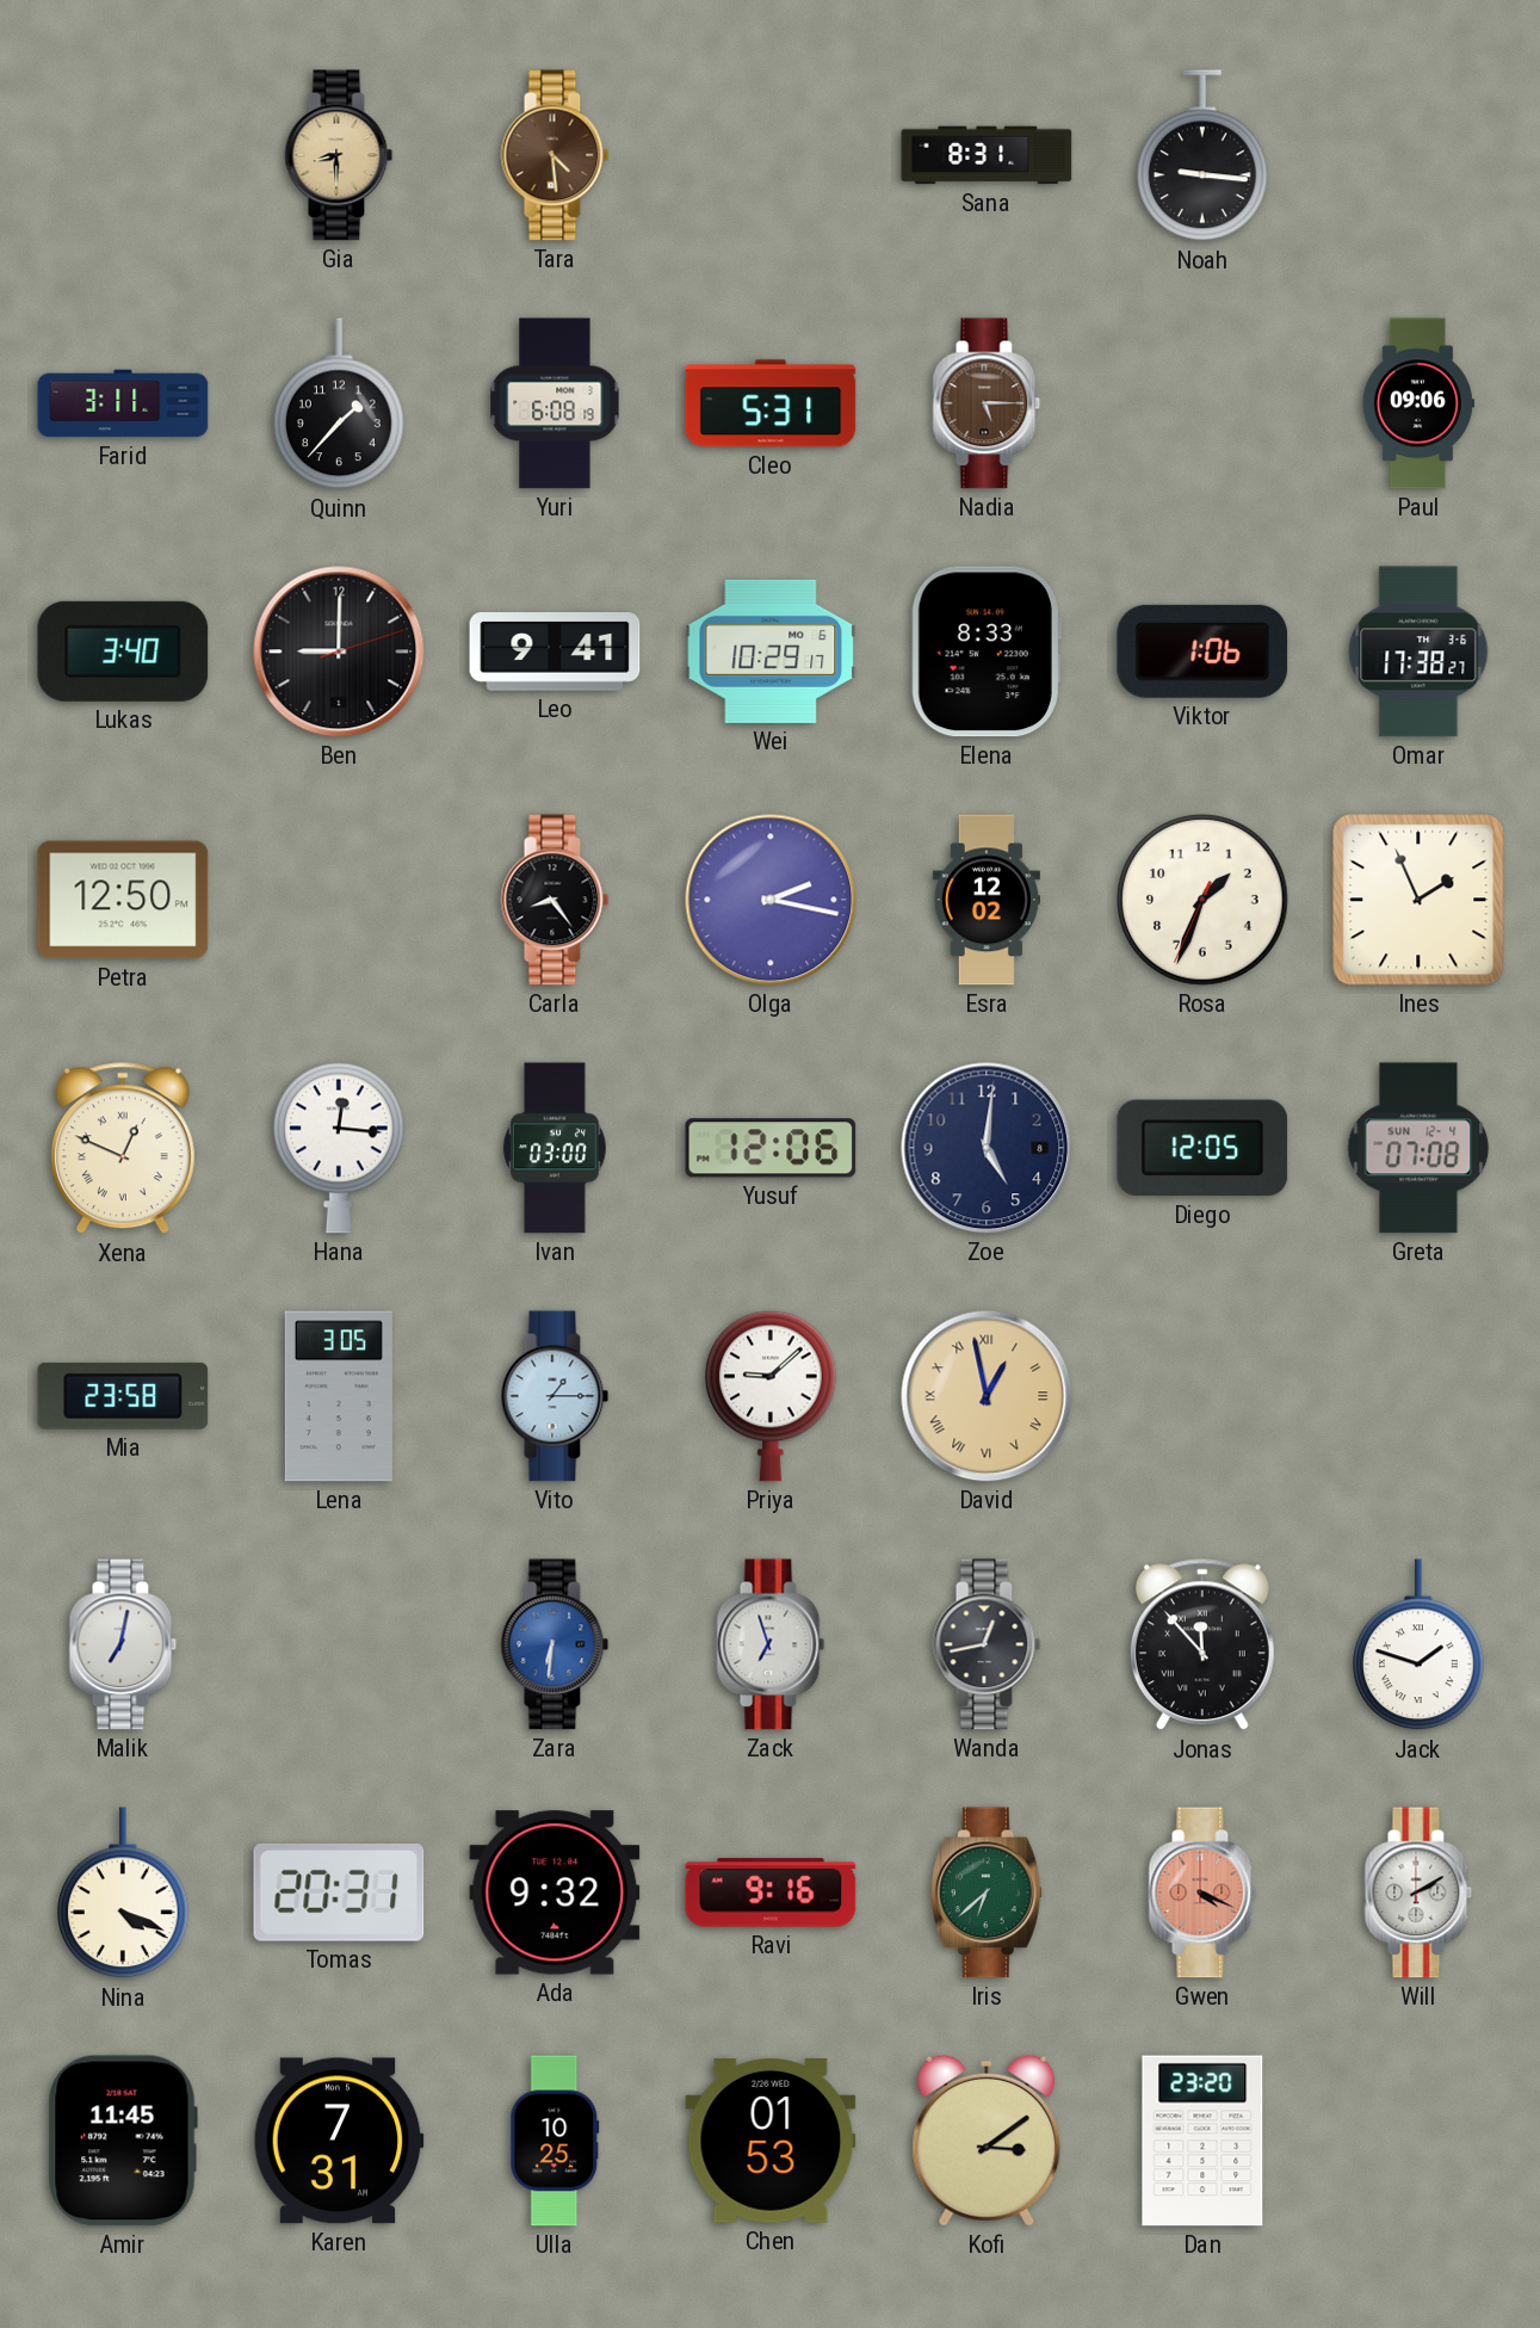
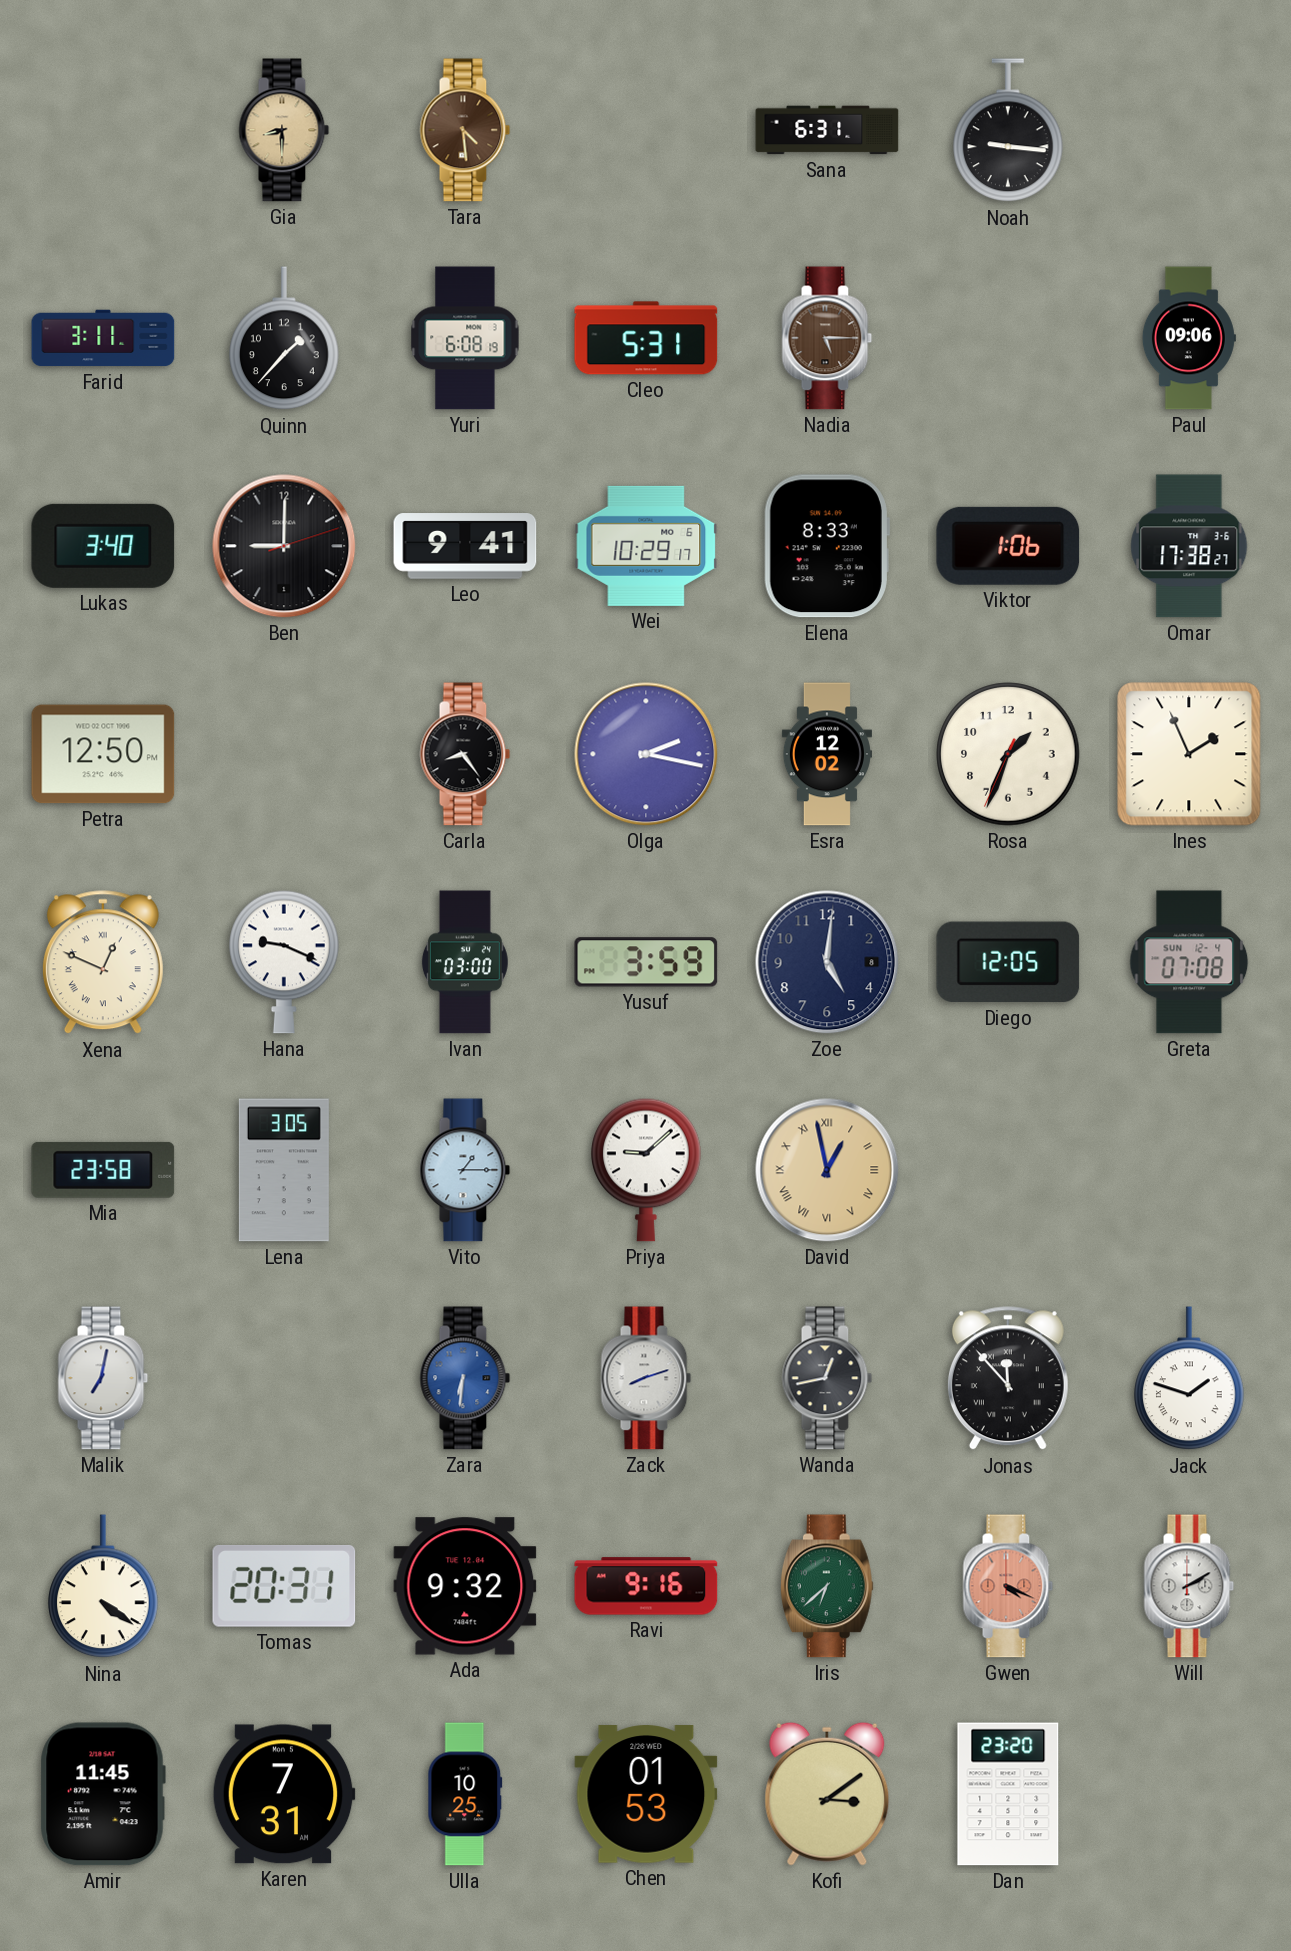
Sana: 8:31 -> 6:31
Hana: 12:16 -> 9:19
Yusuf: 12:06 -> 3:59
Zack: 6:57 -> 8:12
Nina: 4:19 -> 4:21
